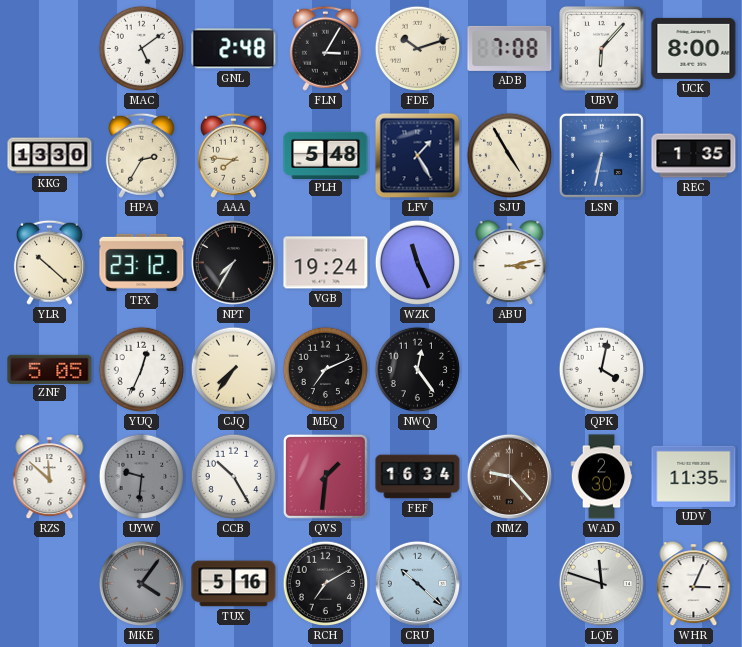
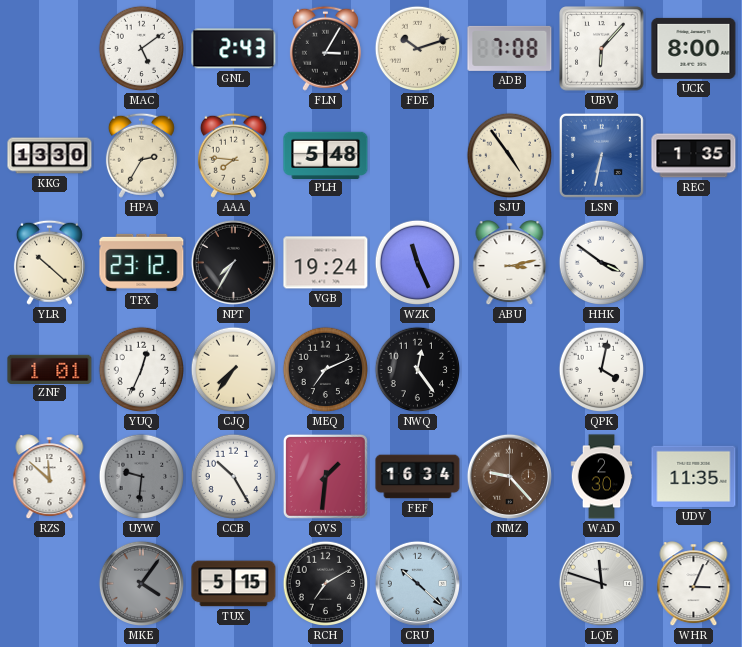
GNL: 2:48 -> 2:43
LFV: 1:25 -> none
SJU: 4:55 -> 4:54
HHK: none -> 3:51
ZNF: 5:05 -> 1:01
TUX: 5:16 -> 5:15
